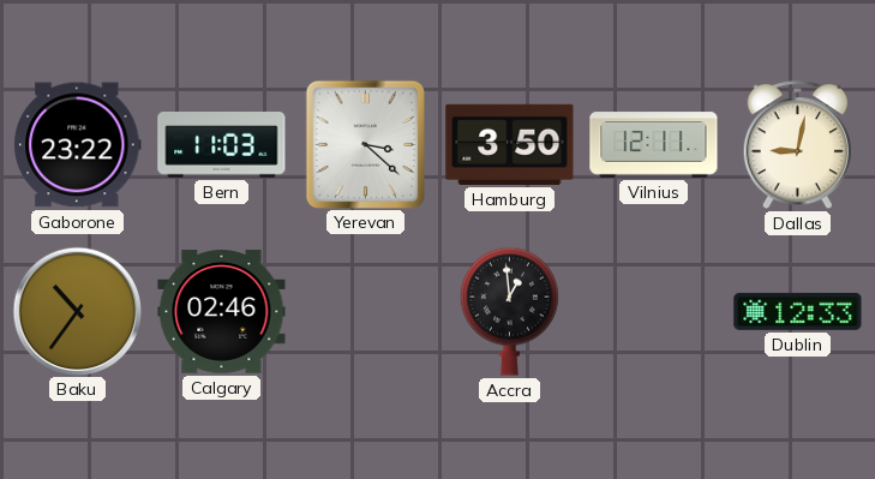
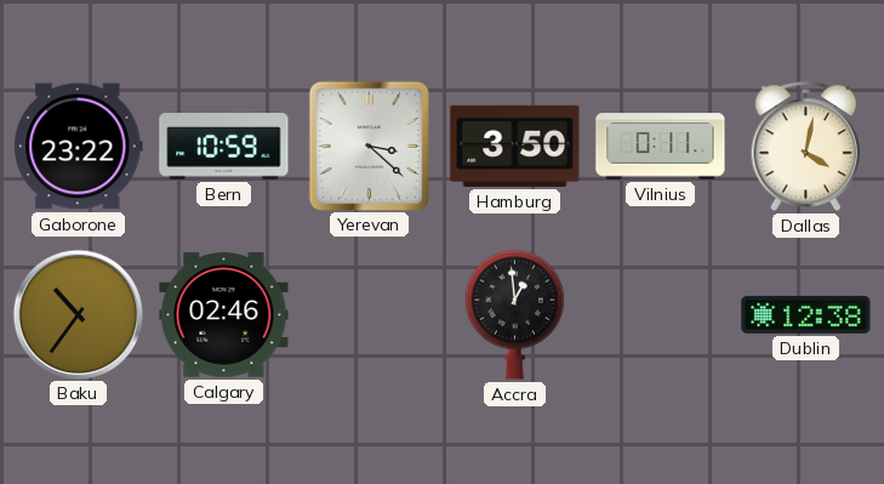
Bern: 11:03 -> 10:59
Vilnius: 12:11 -> 0:11
Dallas: 9:02 -> 4:02
Dublin: 12:33 -> 12:38
